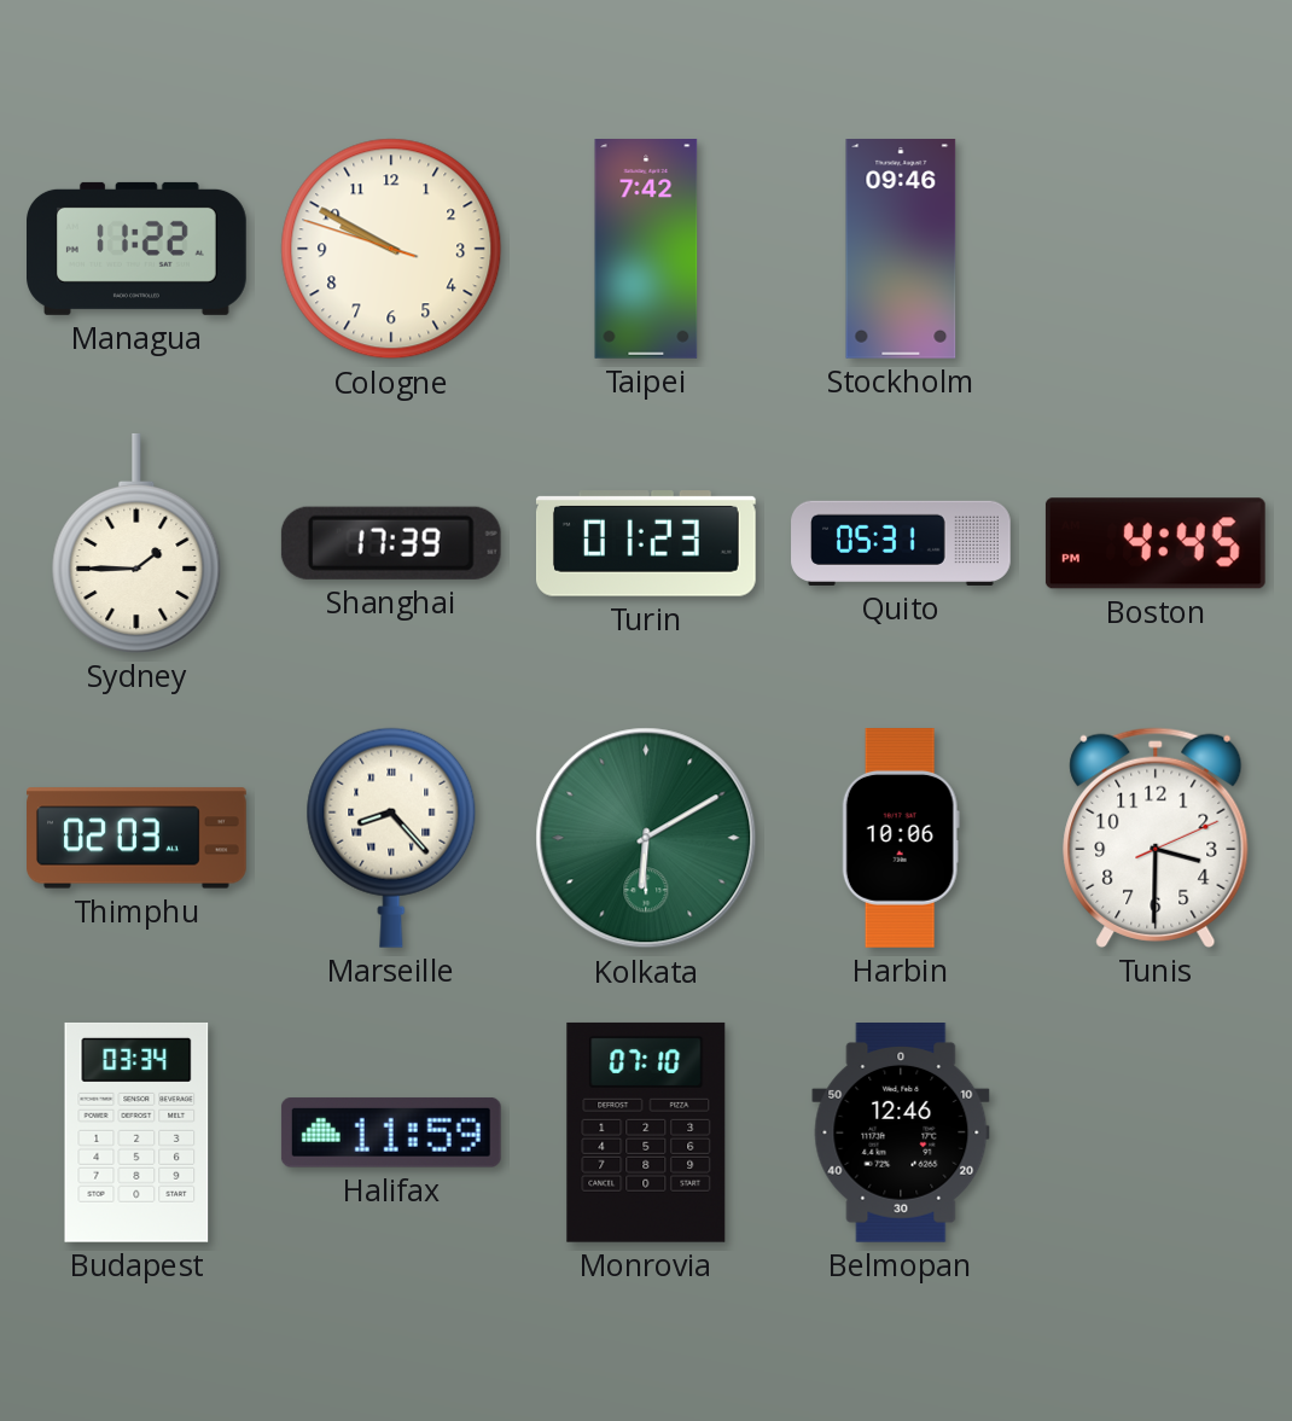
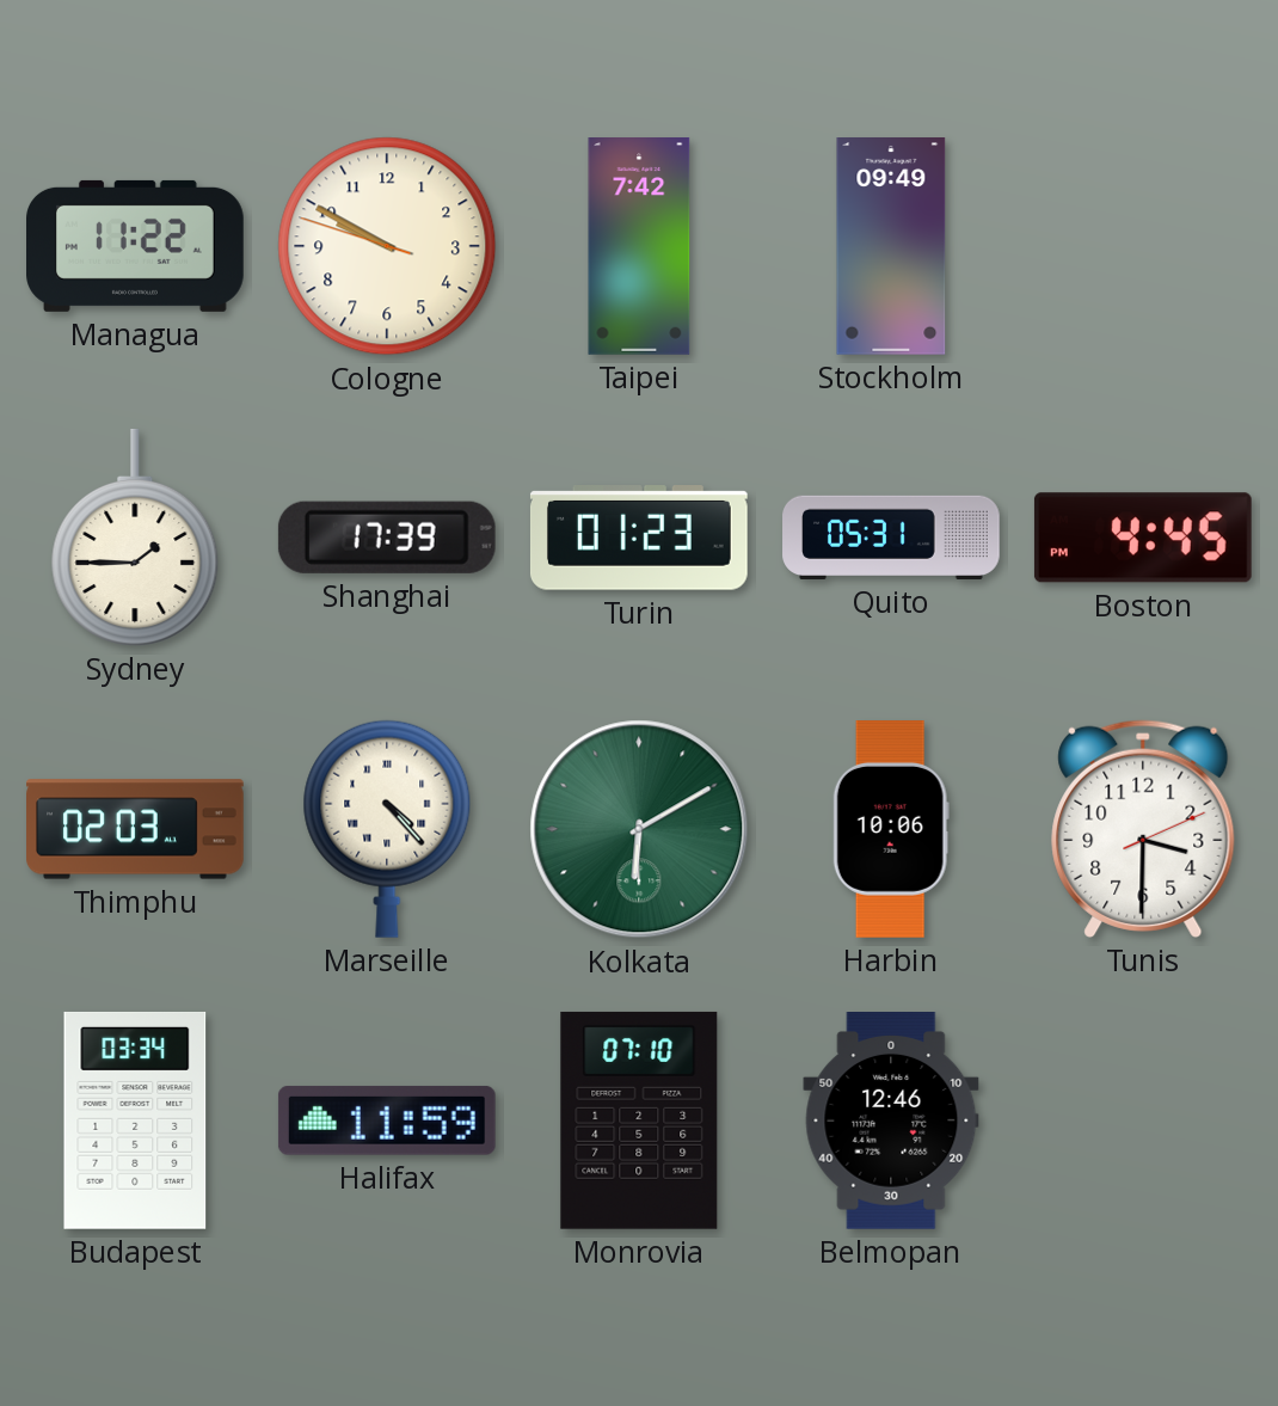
Stockholm: 09:46 -> 09:49
Marseille: 8:23 -> 4:23
